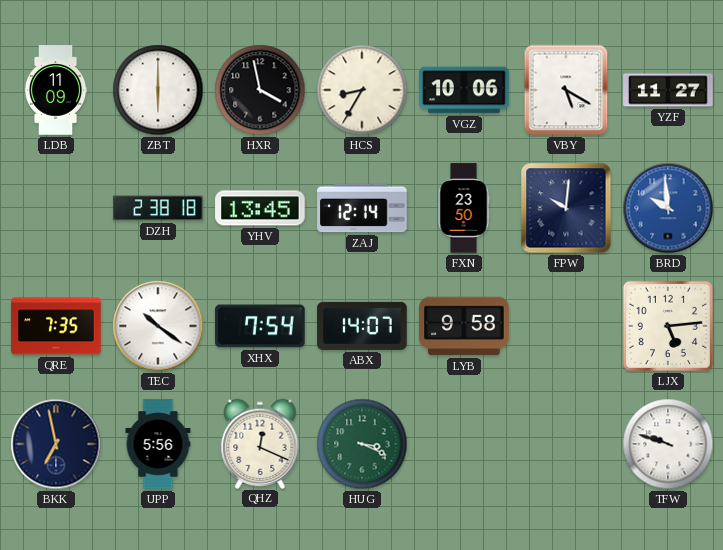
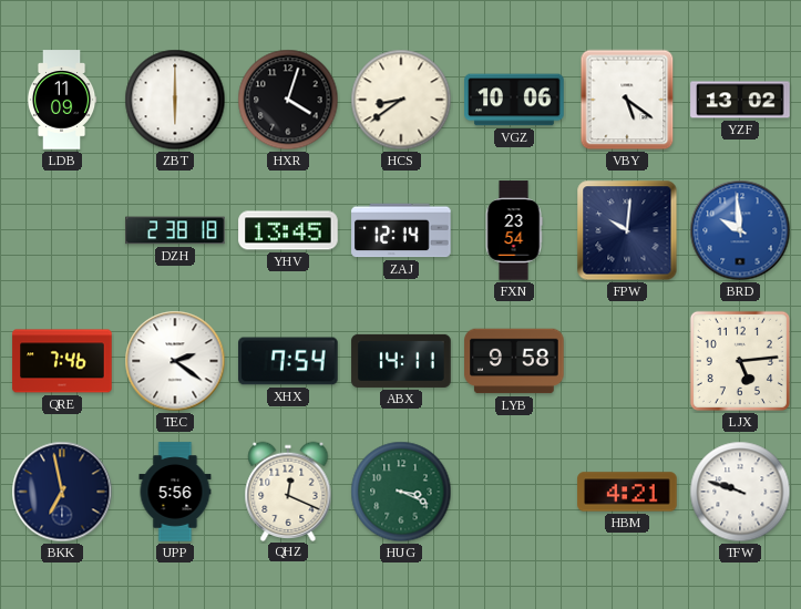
HXR: 3:58 -> 4:03
HCS: 8:35 -> 8:39
VBY: 5:20 -> 5:21
YZF: 11:27 -> 13:02
FXN: 23:50 -> 23:54
QRE: 7:35 -> 7:46
TEC: 10:21 -> 2:21
ABX: 14:07 -> 14:11
HBM: none -> 4:21
